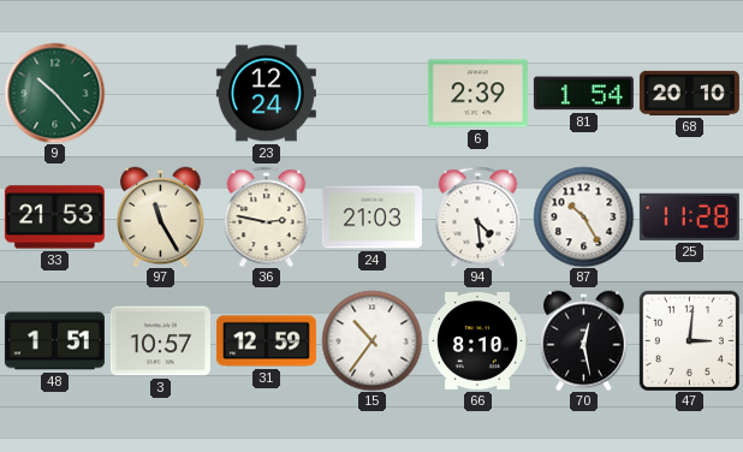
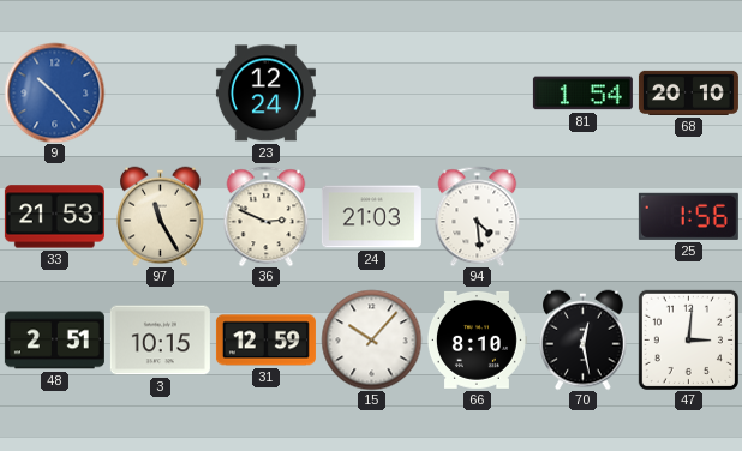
9 dial: green -> blue
6: 2:39 -> none
36: 2:47 -> 2:49
87: 10:25 -> none
25: 11:28 -> 1:56
48: 1:51 -> 2:51
3: 10:57 -> 10:15
15: 10:36 -> 10:07
